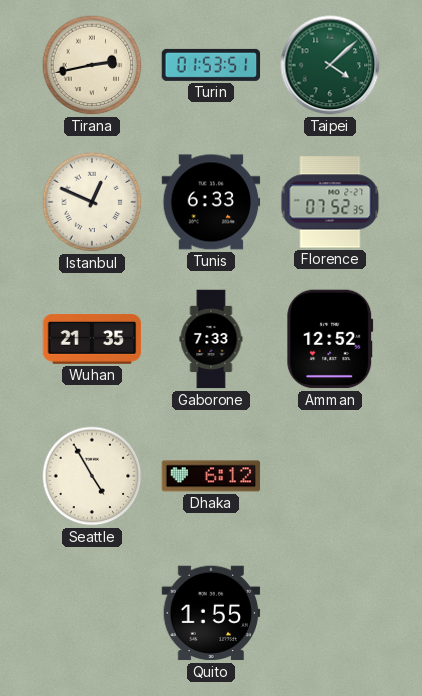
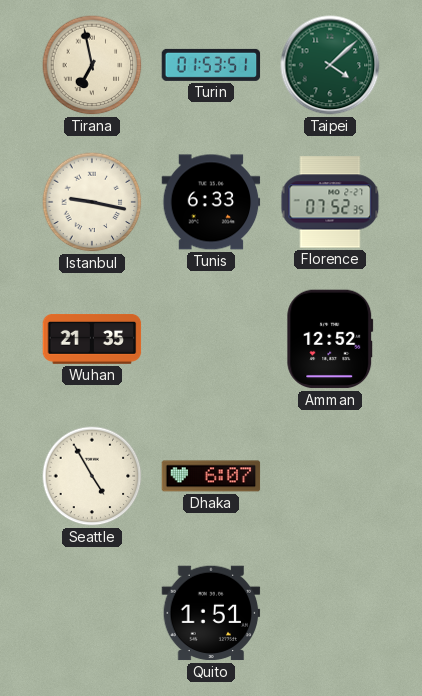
Tirana: 2:43 -> 6:58
Istanbul: 12:49 -> 9:17
Gaborone: 7:33 -> none
Dhaka: 6:12 -> 6:07
Quito: 1:55 -> 1:51
